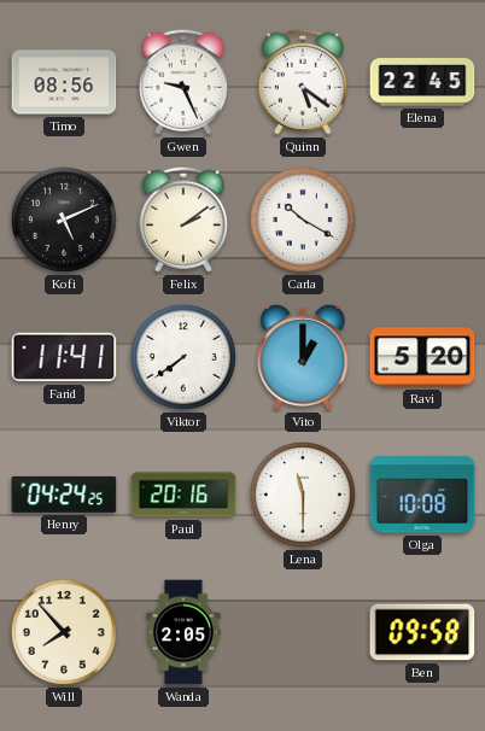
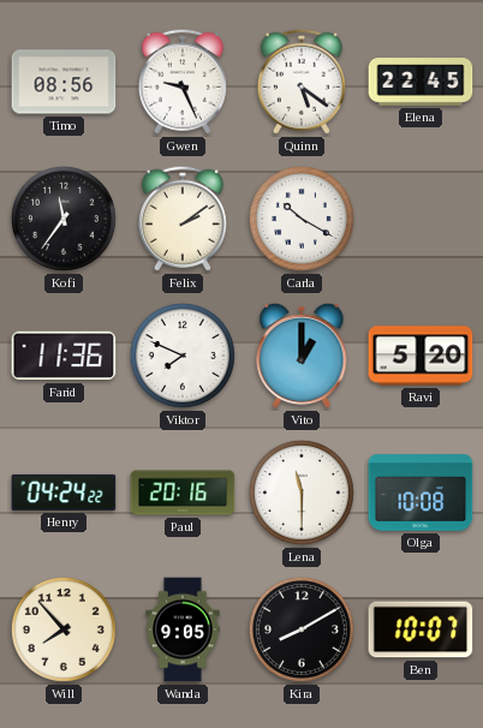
Kofi: 5:11 -> 11:36
Farid: 11:41 -> 11:36
Viktor: 7:39 -> 7:49
Henry: 04:24:25 -> 04:24:22
Wanda: 2:05 -> 9:05
Kira: none -> 8:10
Ben: 09:58 -> 10:07
